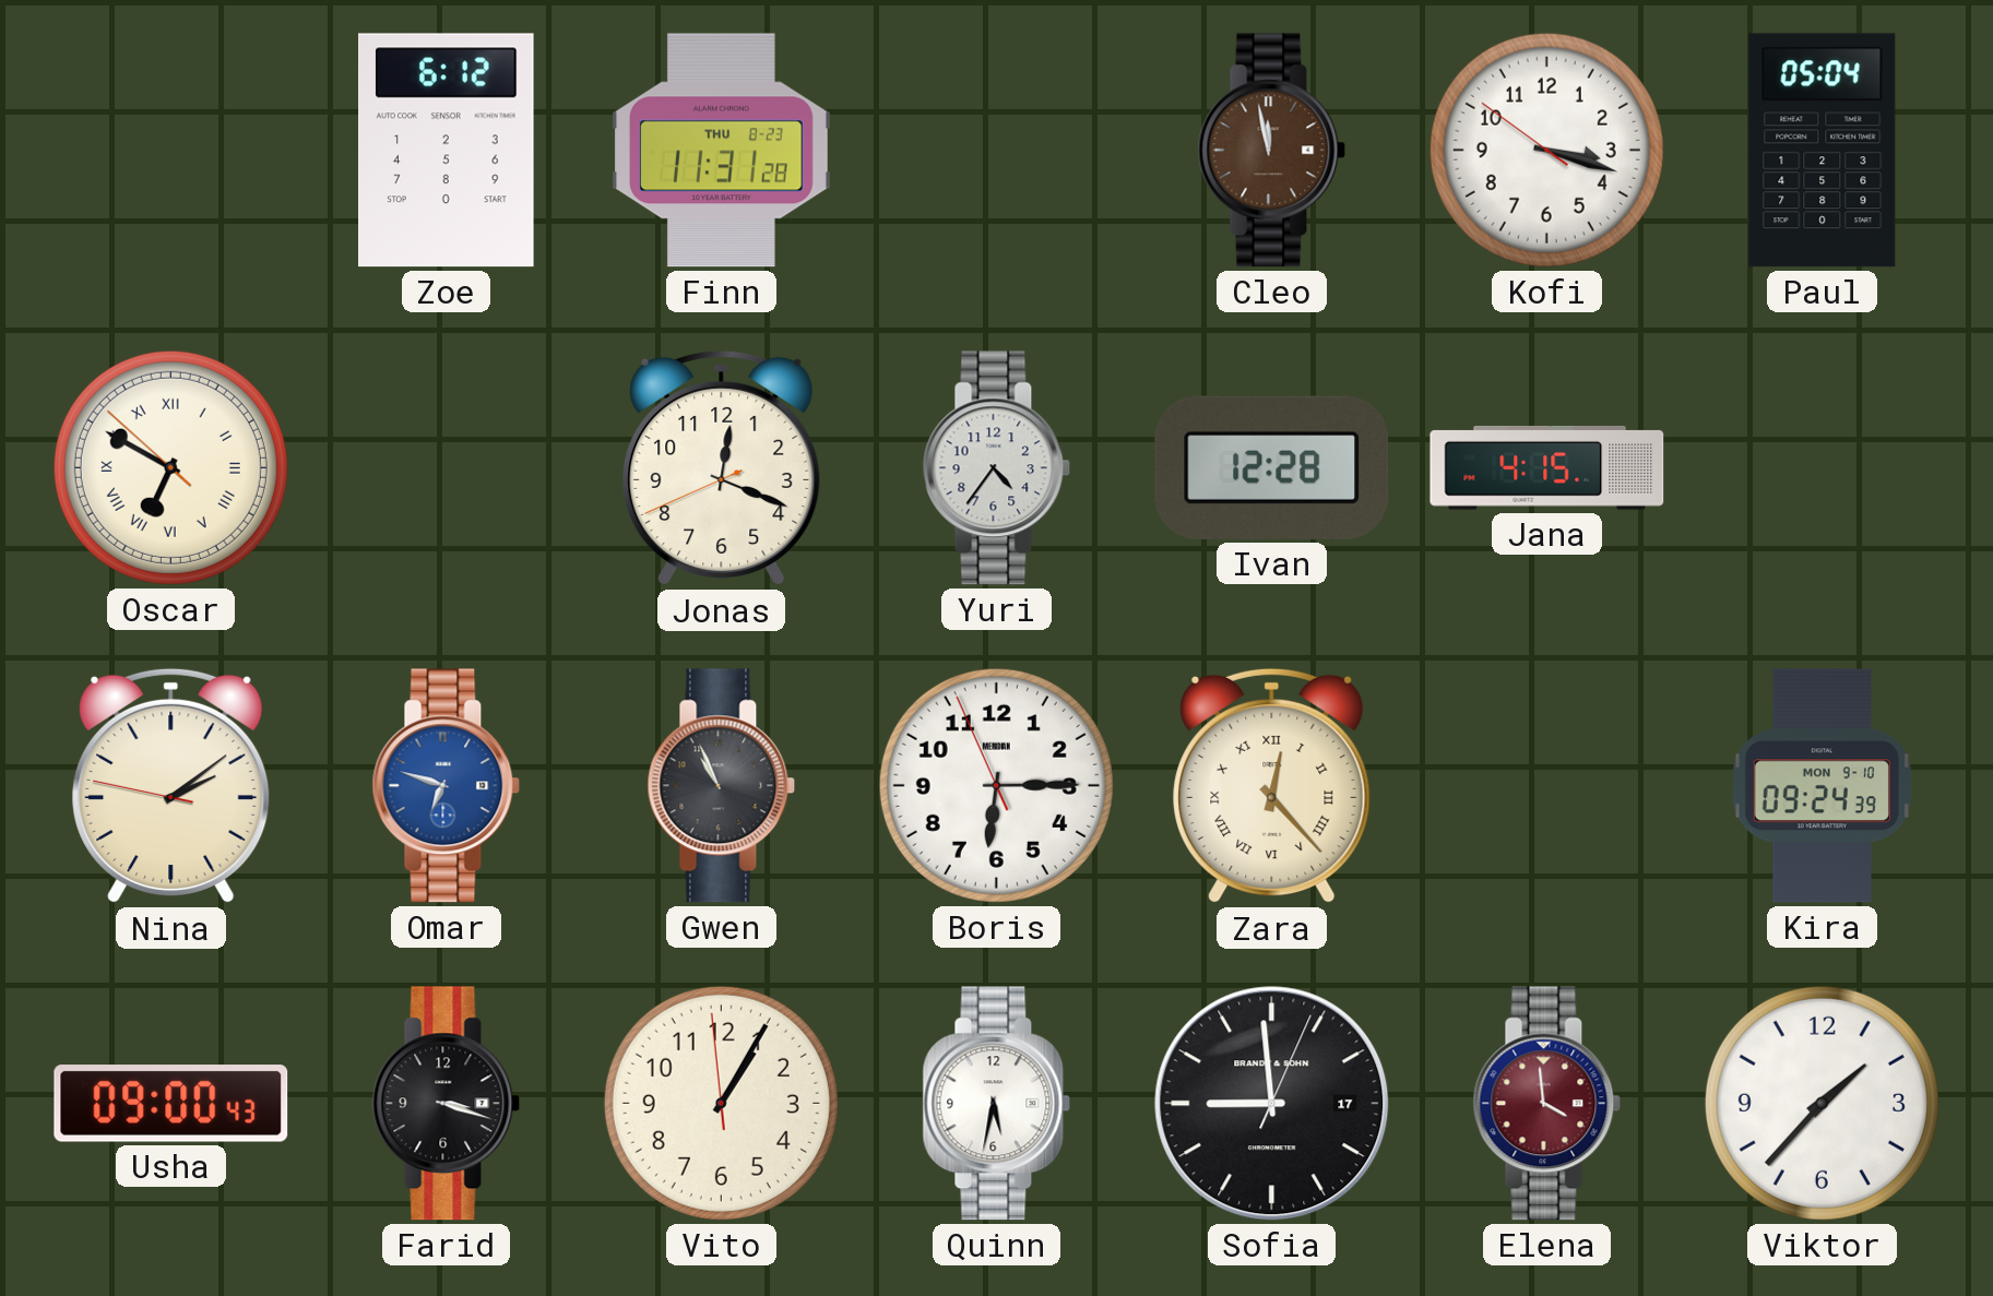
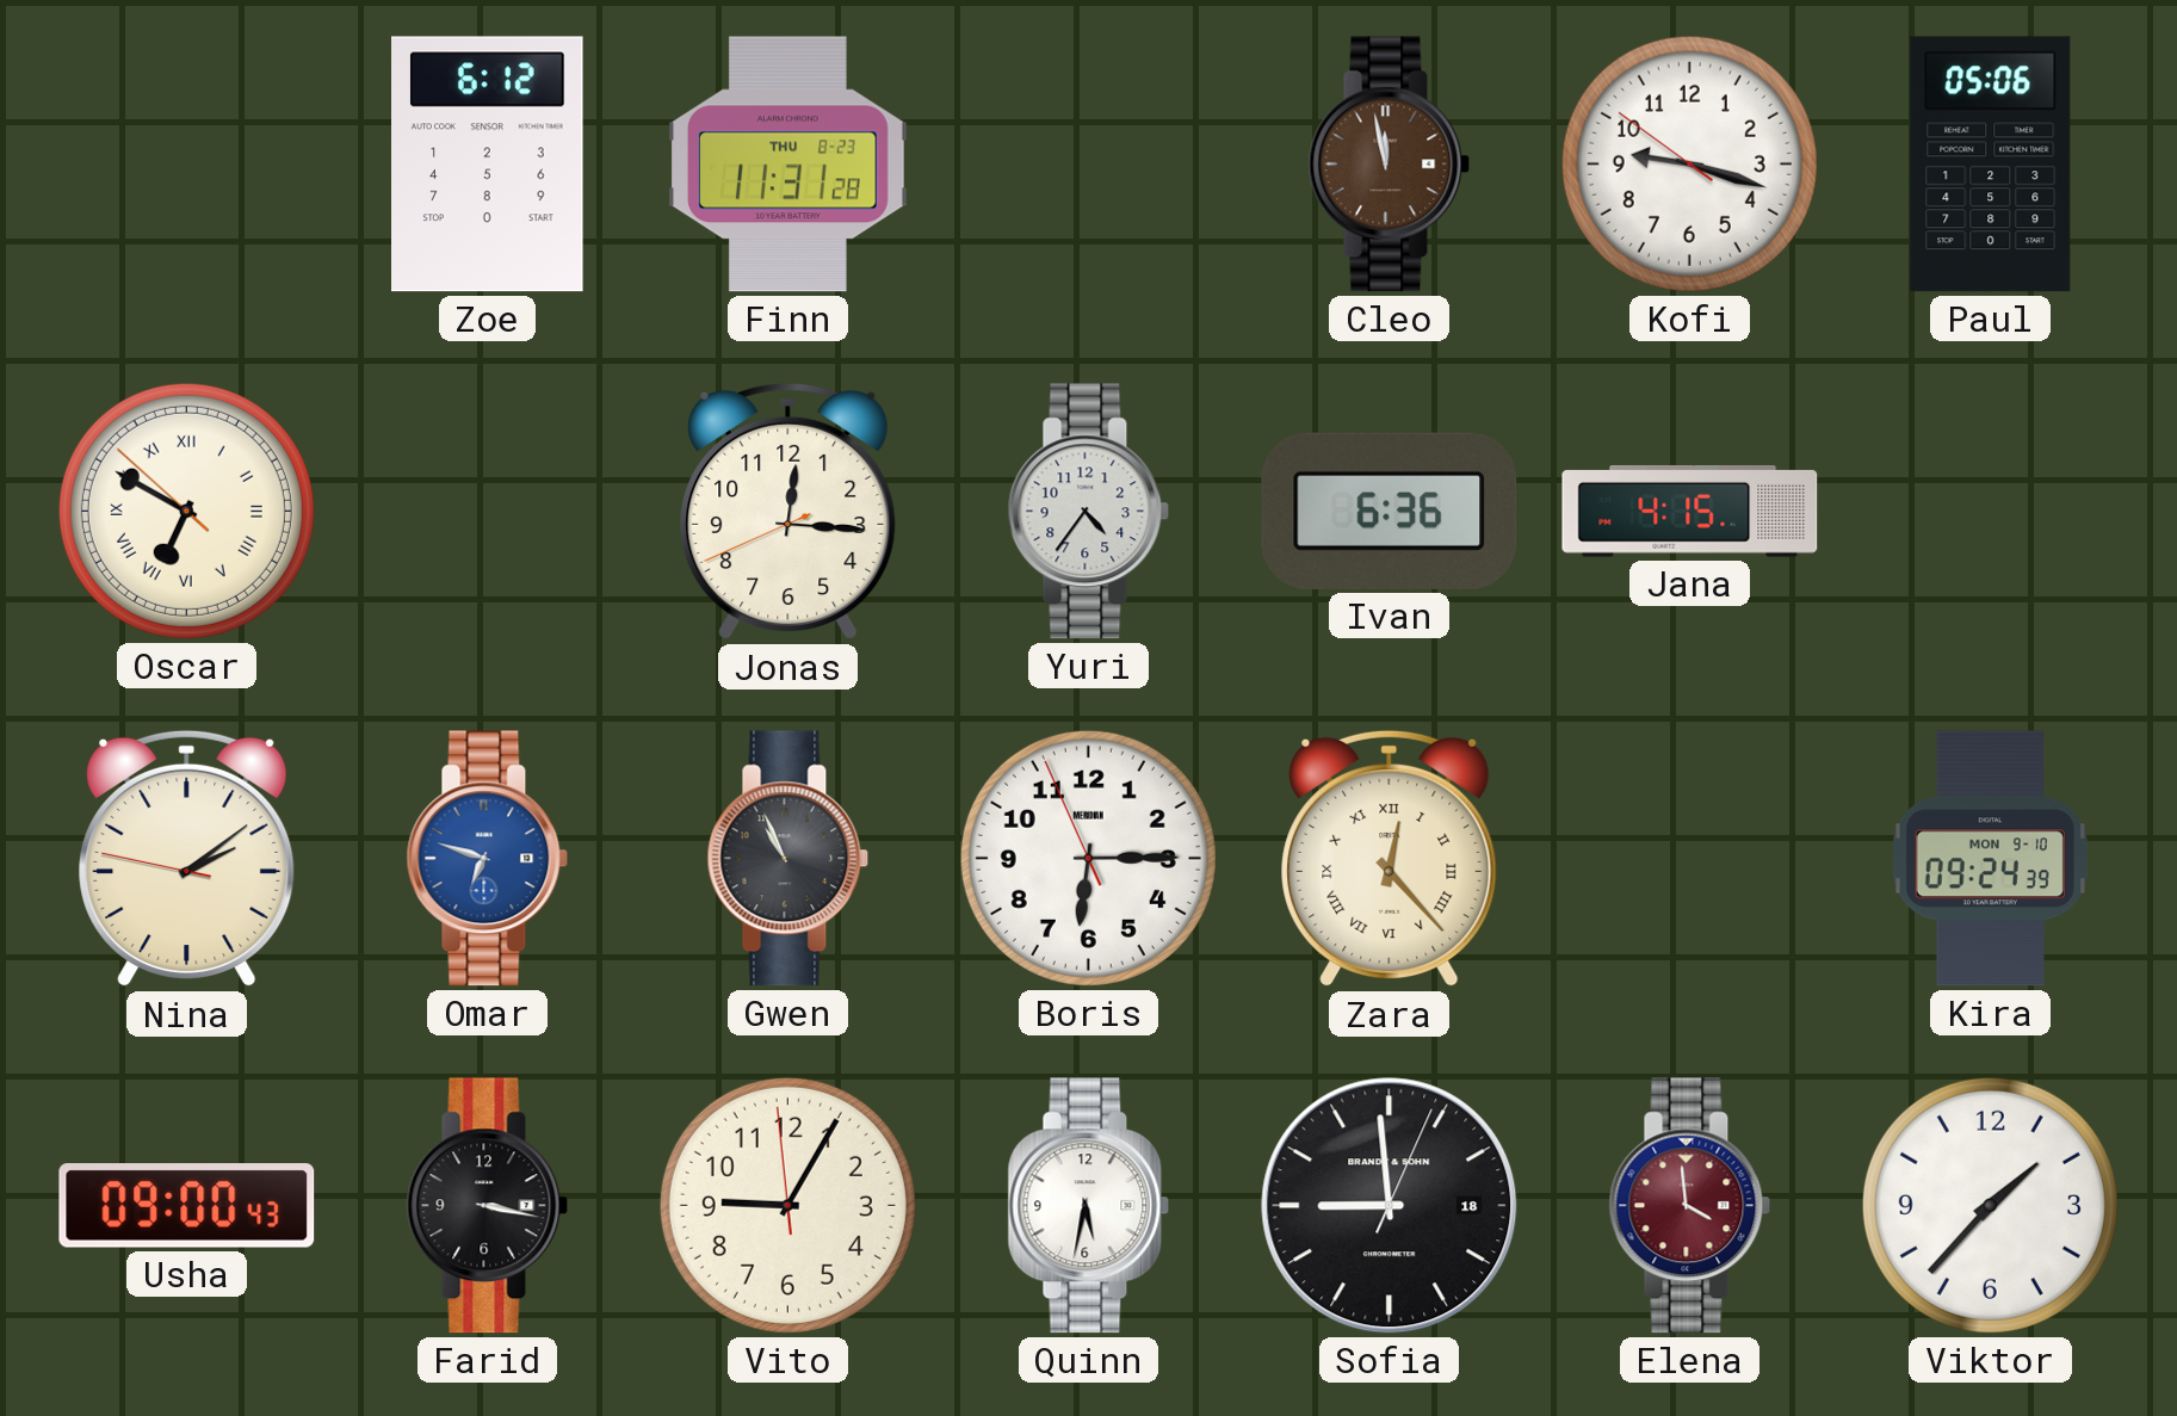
Kofi: 3:17 -> 9:17
Paul: 05:04 -> 05:06
Jonas: 12:18 -> 12:15
Ivan: 12:28 -> 6:36
Farid: 3:18 -> 3:17
Vito: 1:04 -> 9:04
Sofia date: 17 -> 18
